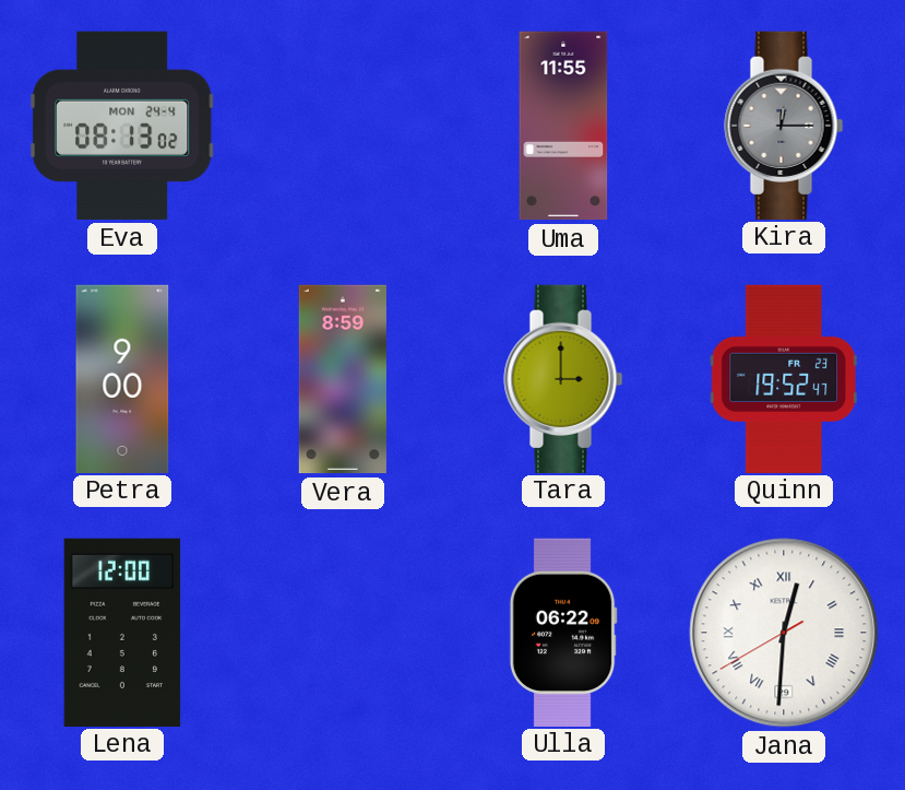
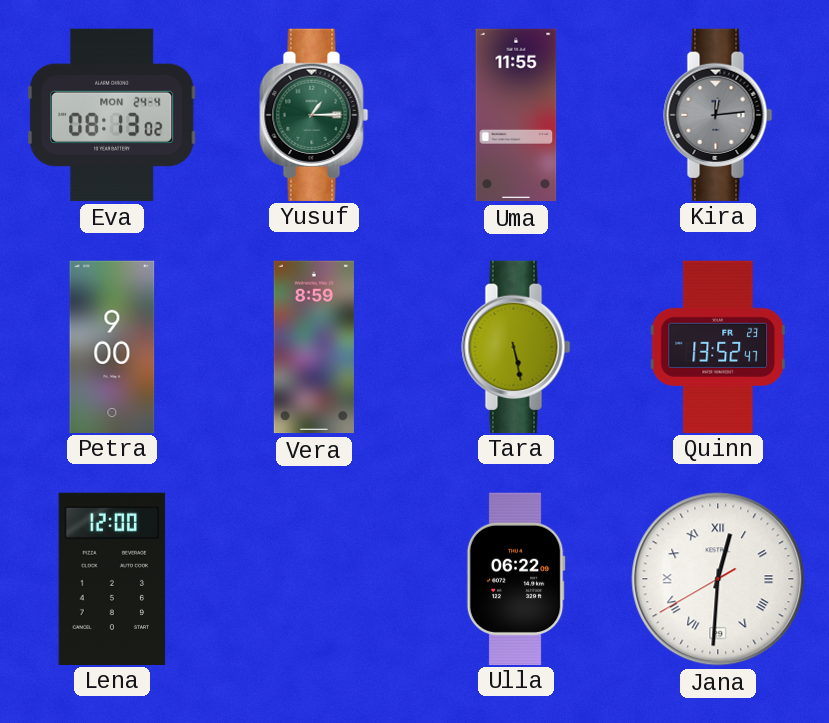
Yusuf: none -> 1:15
Kira: 12:15 -> 12:14
Tara: 3:00 -> 5:28
Quinn: 19:52 -> 13:52
